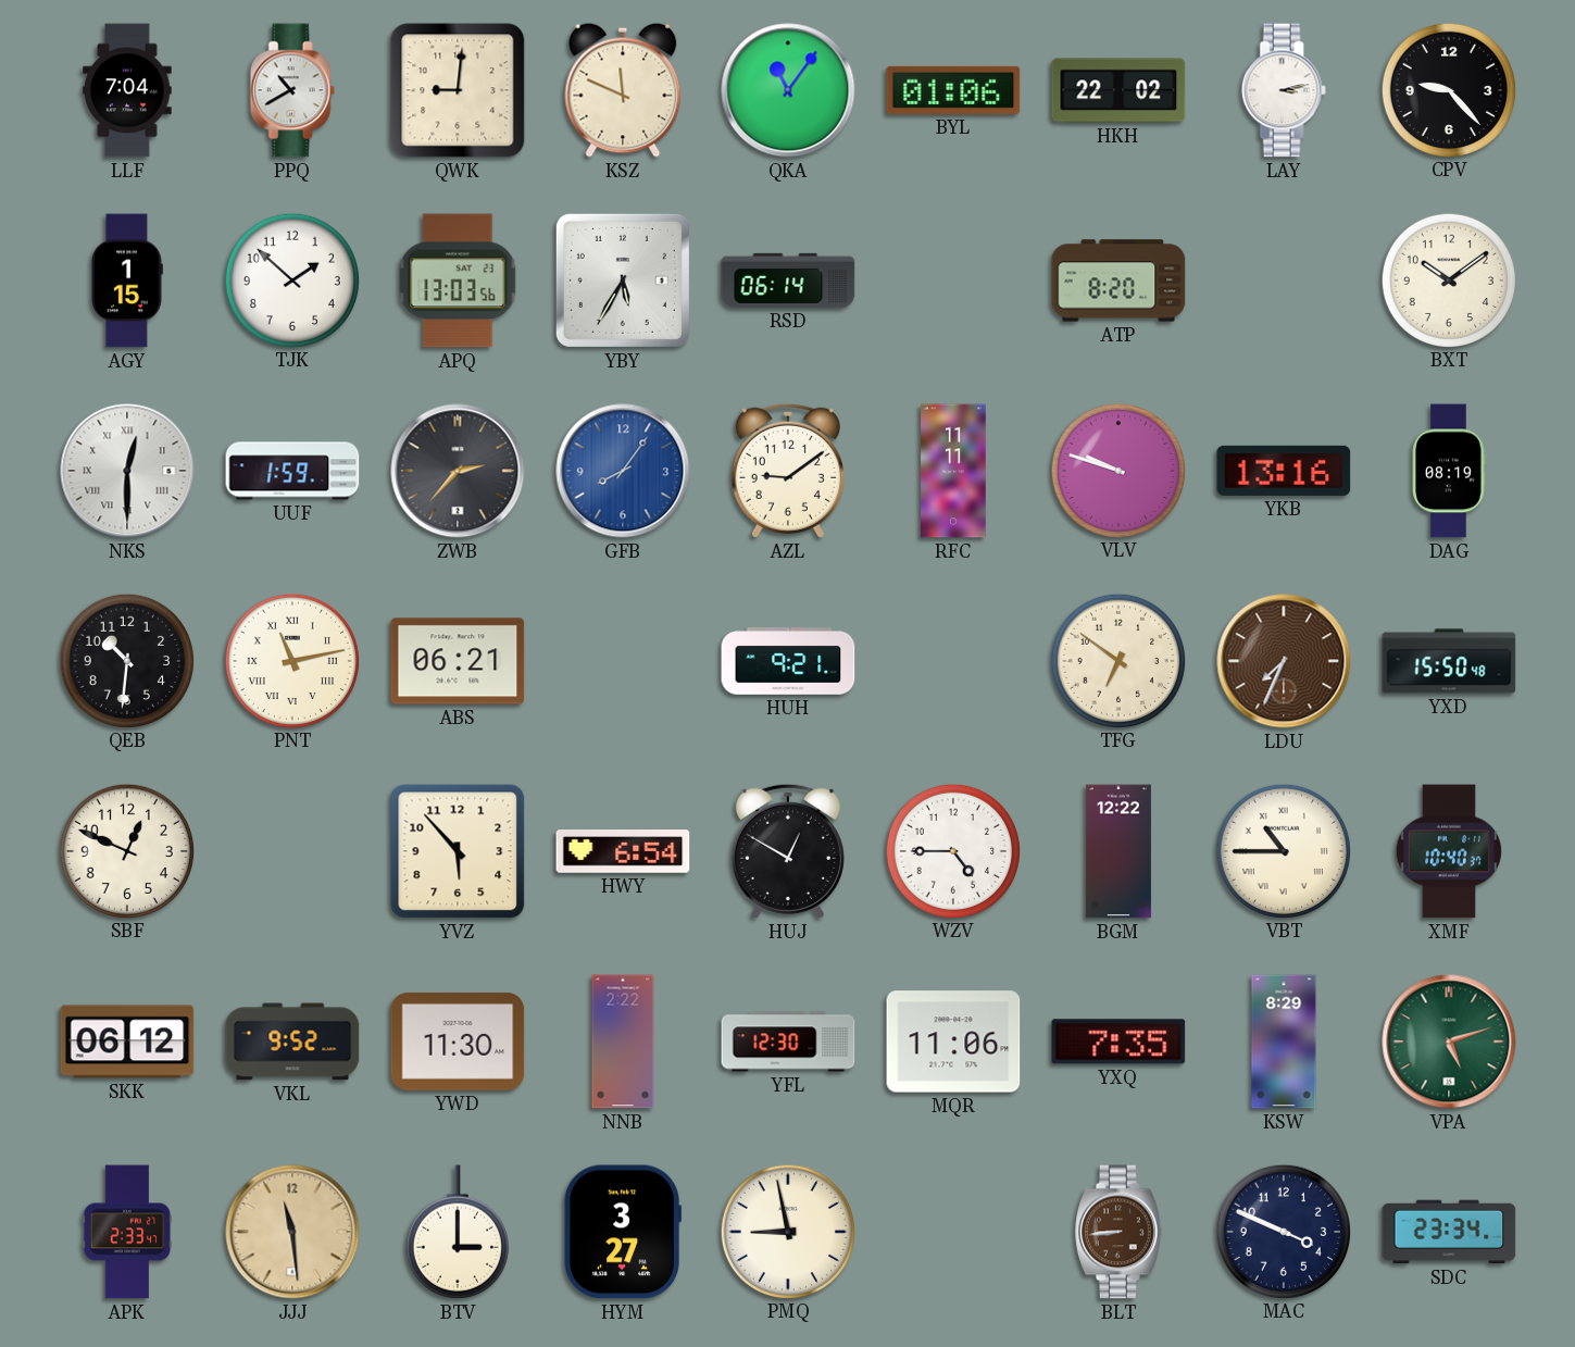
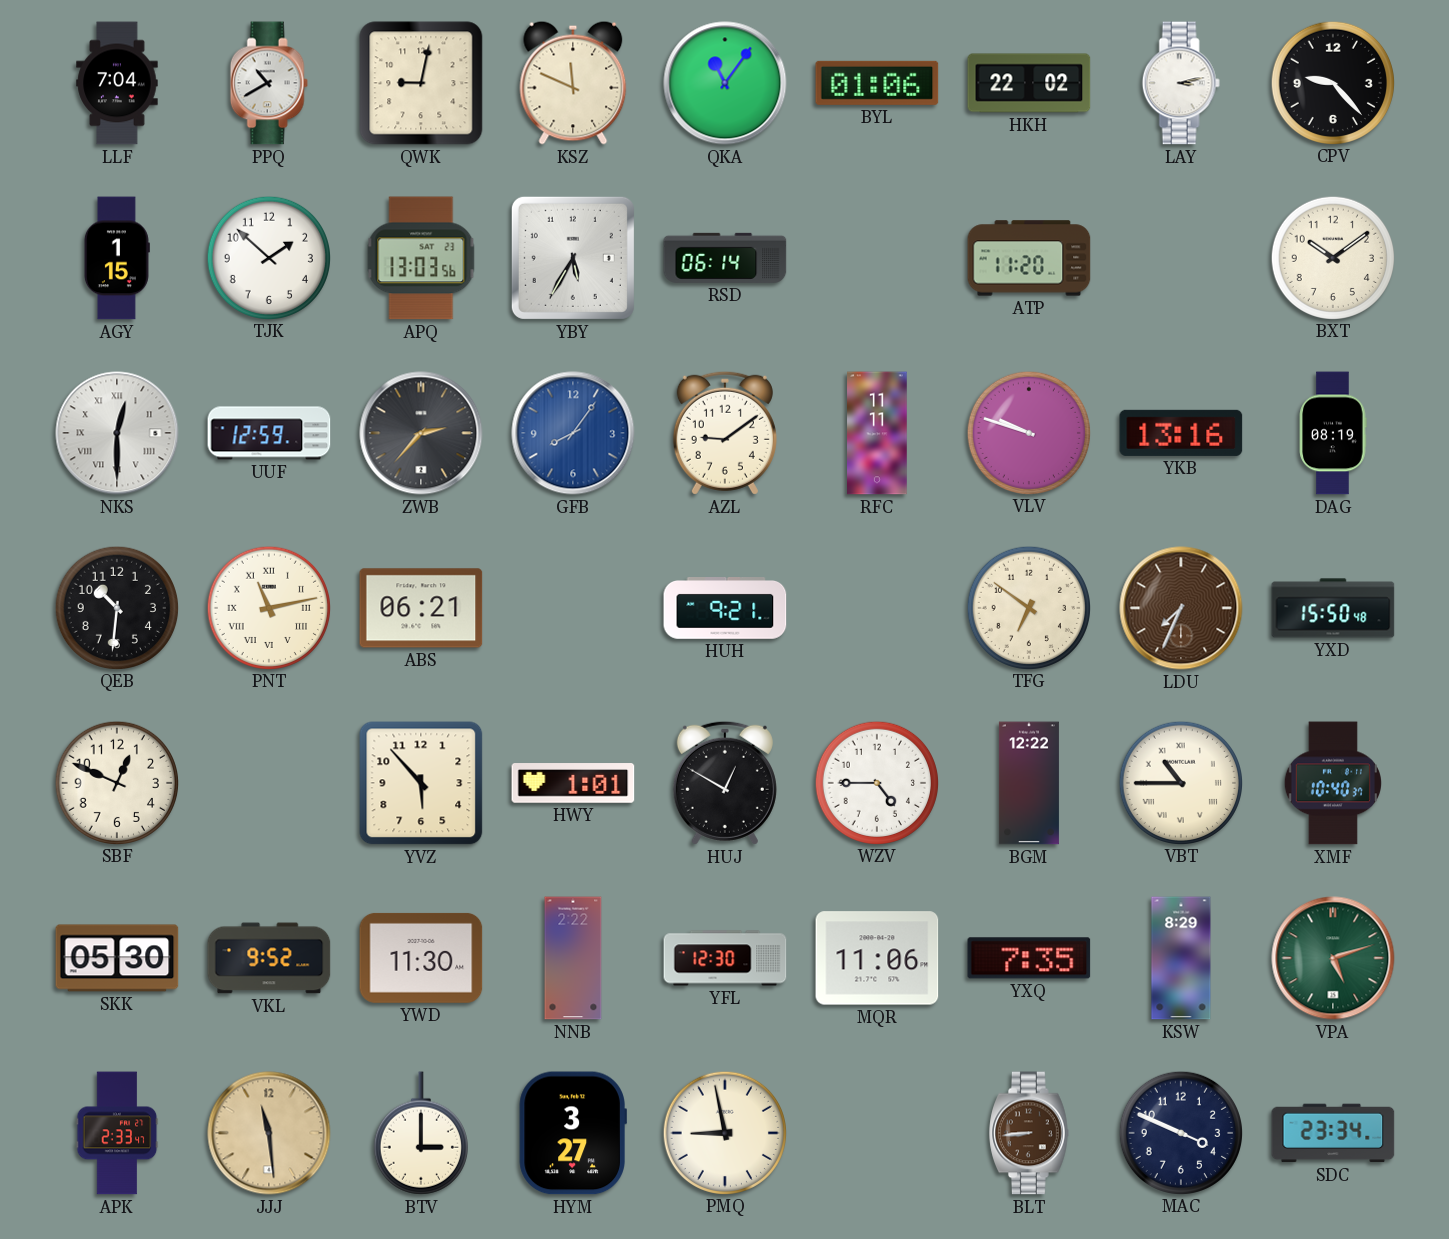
QWK: 9:01 -> 9:02
ATP: 8:20 -> 11:20
UUF: 1:59 -> 12:59
HWY: 6:54 -> 1:01
SKK: 06:12 -> 05:30
